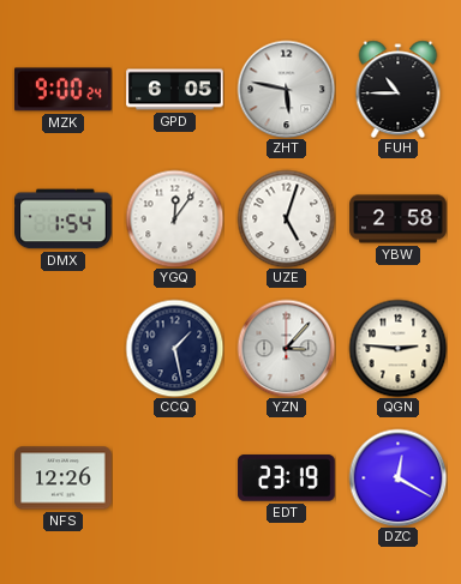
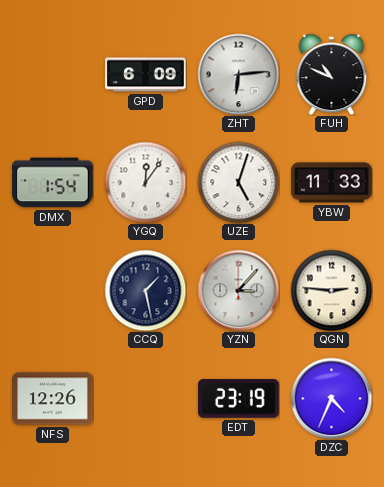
MZK: 9:00 -> none
GPD: 6:05 -> 6:09
ZHT: 5:47 -> 6:14
FUH: 10:45 -> 10:49
YBW: 2:58 -> 11:33
DZC: 12:20 -> 4:34
